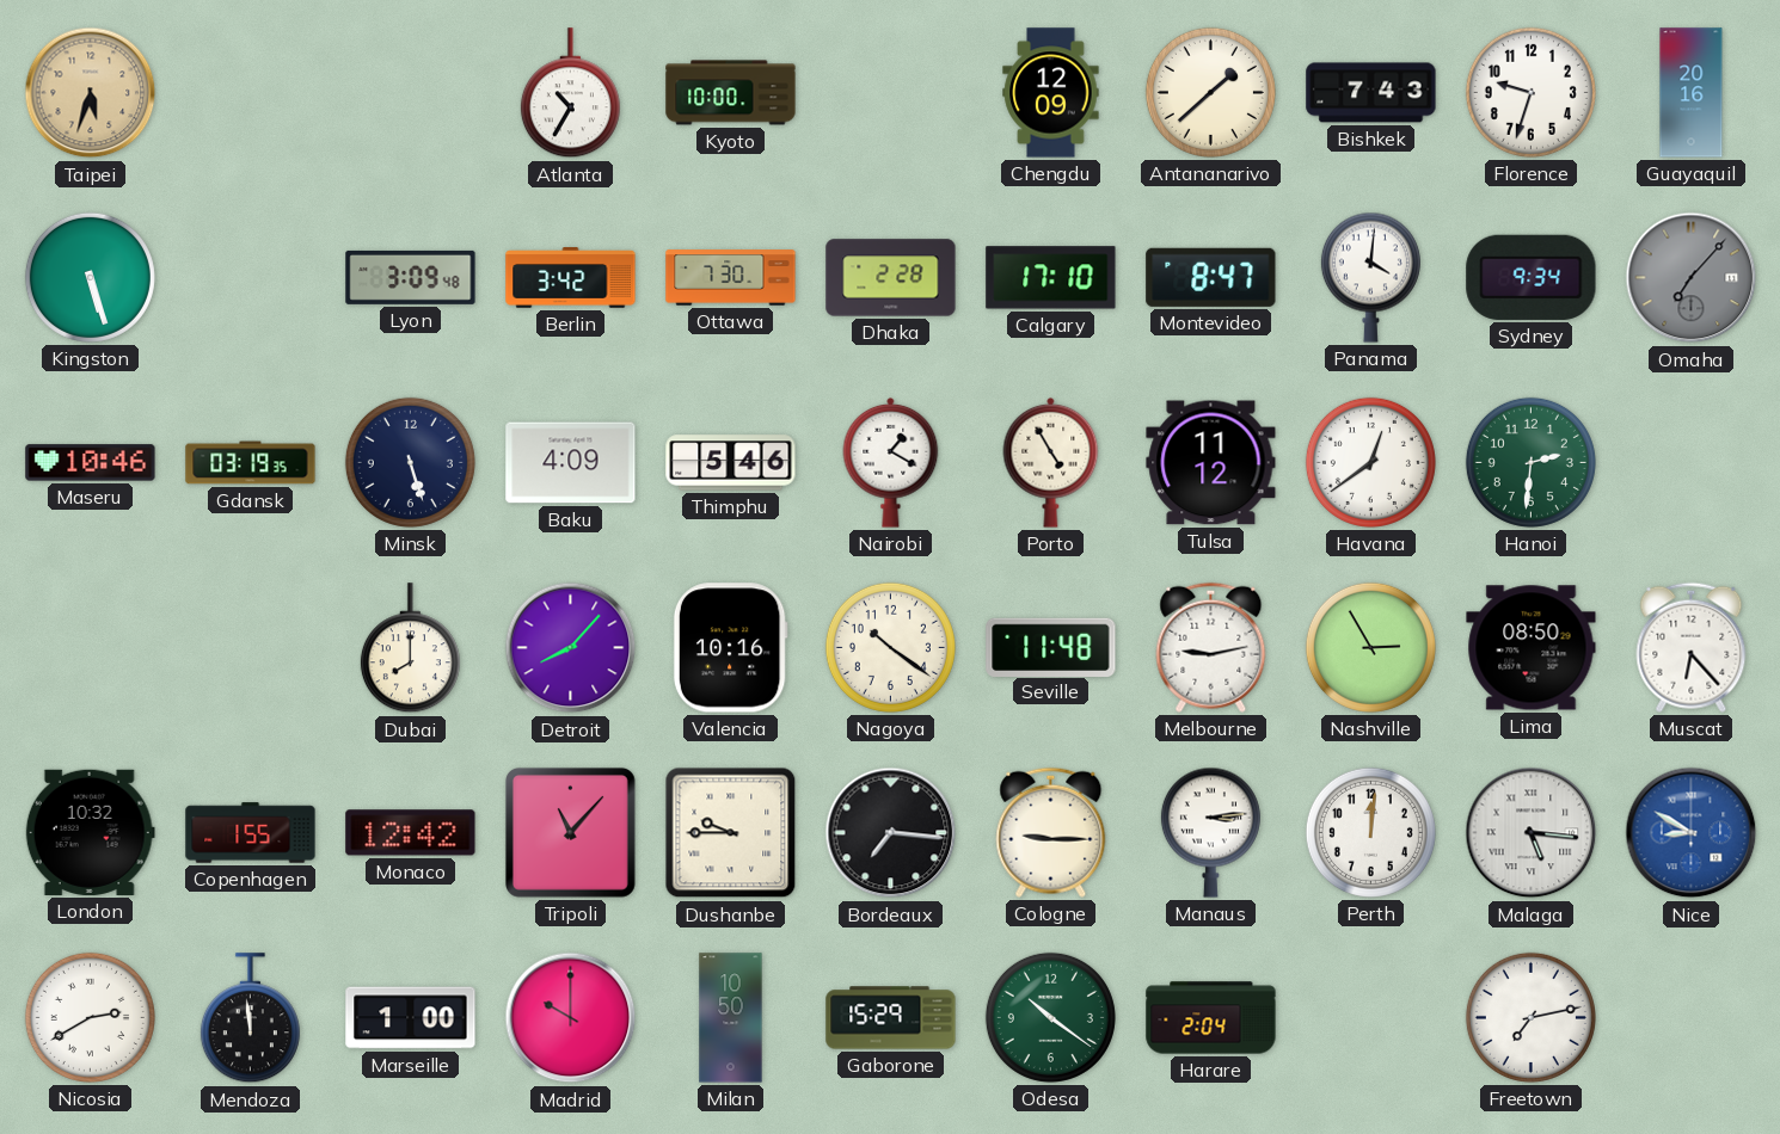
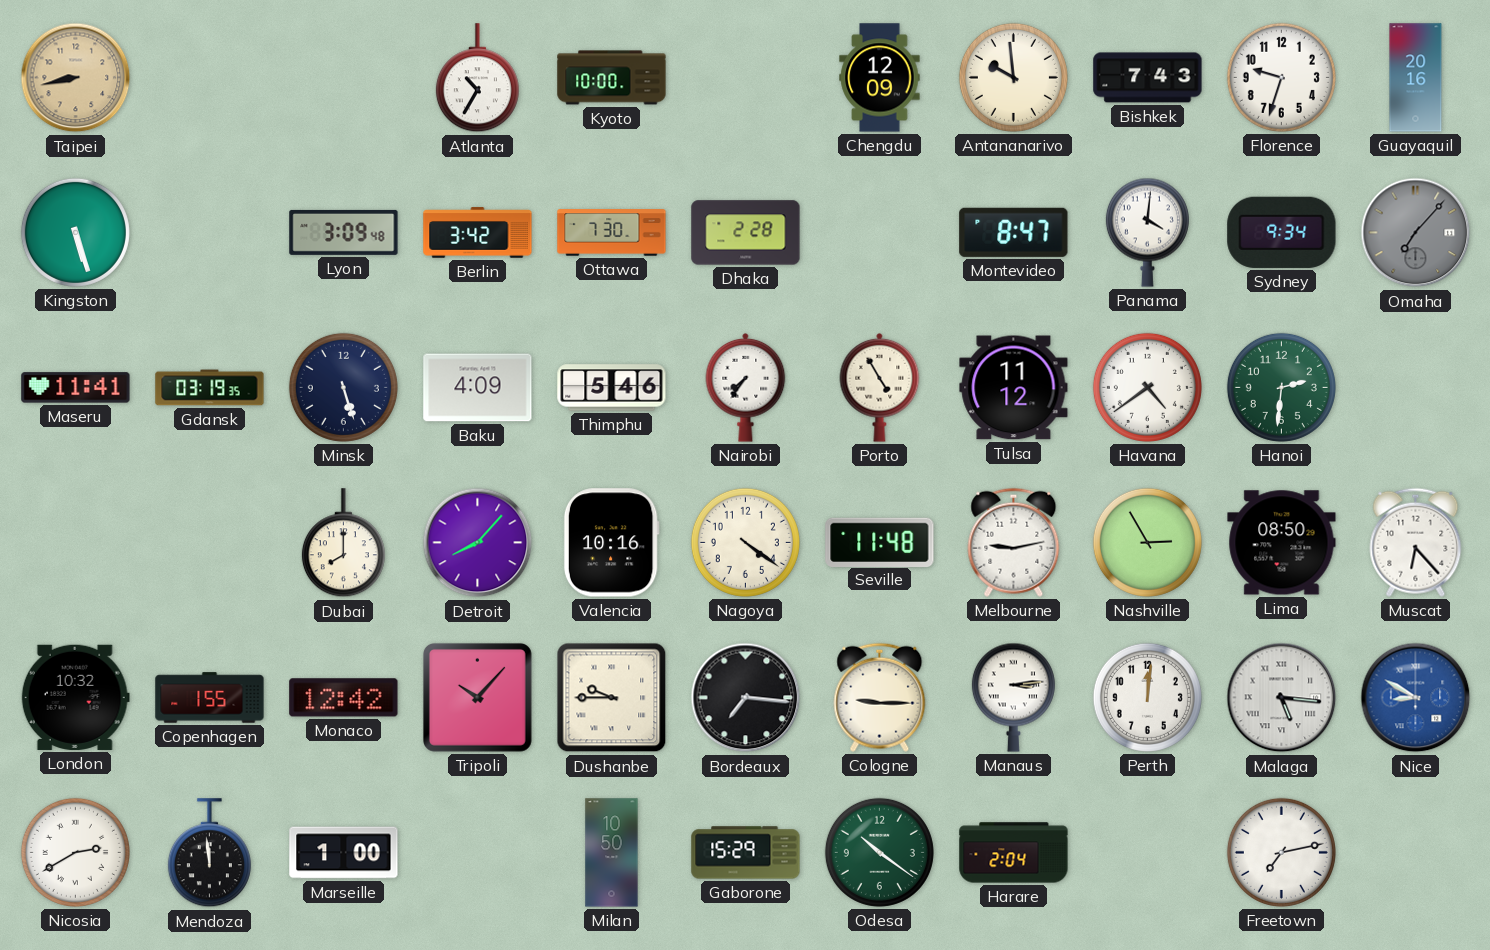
Taipei: 5:33 -> 8:43
Antananarivo: 1:38 -> 9:59
Calgary: 17:10 -> none
Maseru: 10:46 -> 11:41
Nairobi: 1:20 -> 7:36
Havana: 12:39 -> 4:39
Nagoya: 10:21 -> 4:21
Tripoli: 11:07 -> 10:07
Madrid: 10:00 -> none
